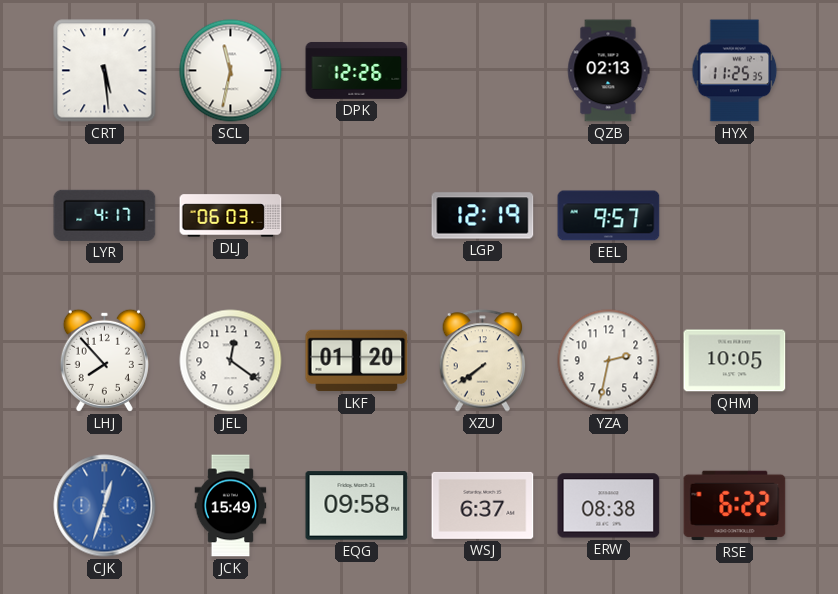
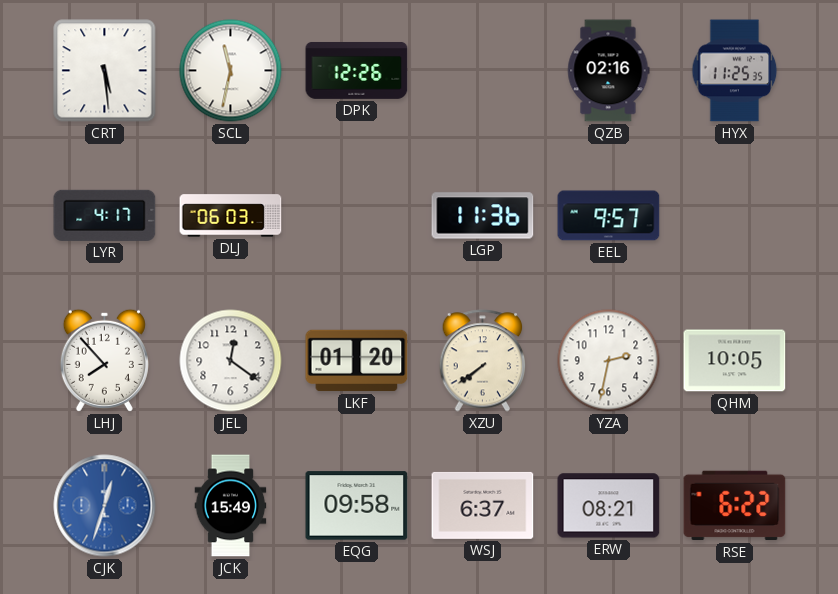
QZB: 02:13 -> 02:16
LGP: 12:19 -> 11:36
ERW: 08:38 -> 08:21
